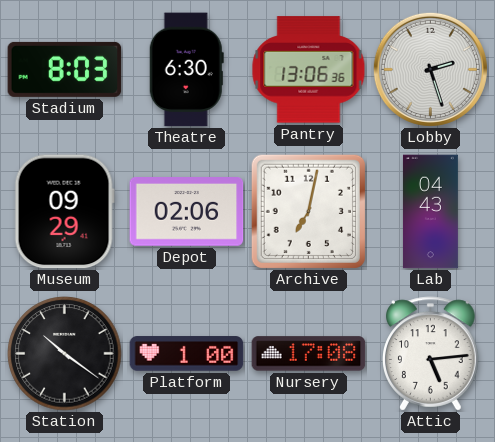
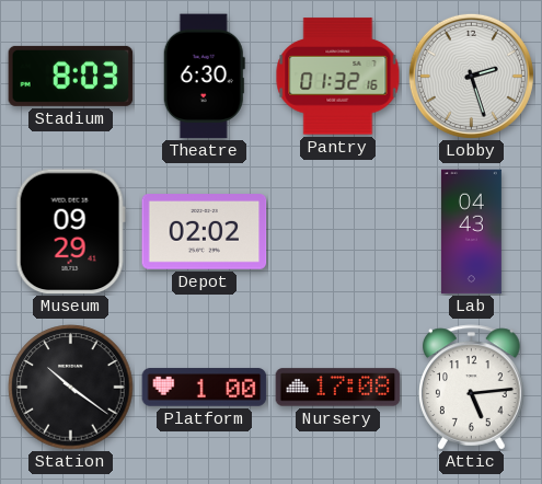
Pantry: 13:06 -> 01:32
Depot: 02:06 -> 02:02
Archive: 7:02 -> none
